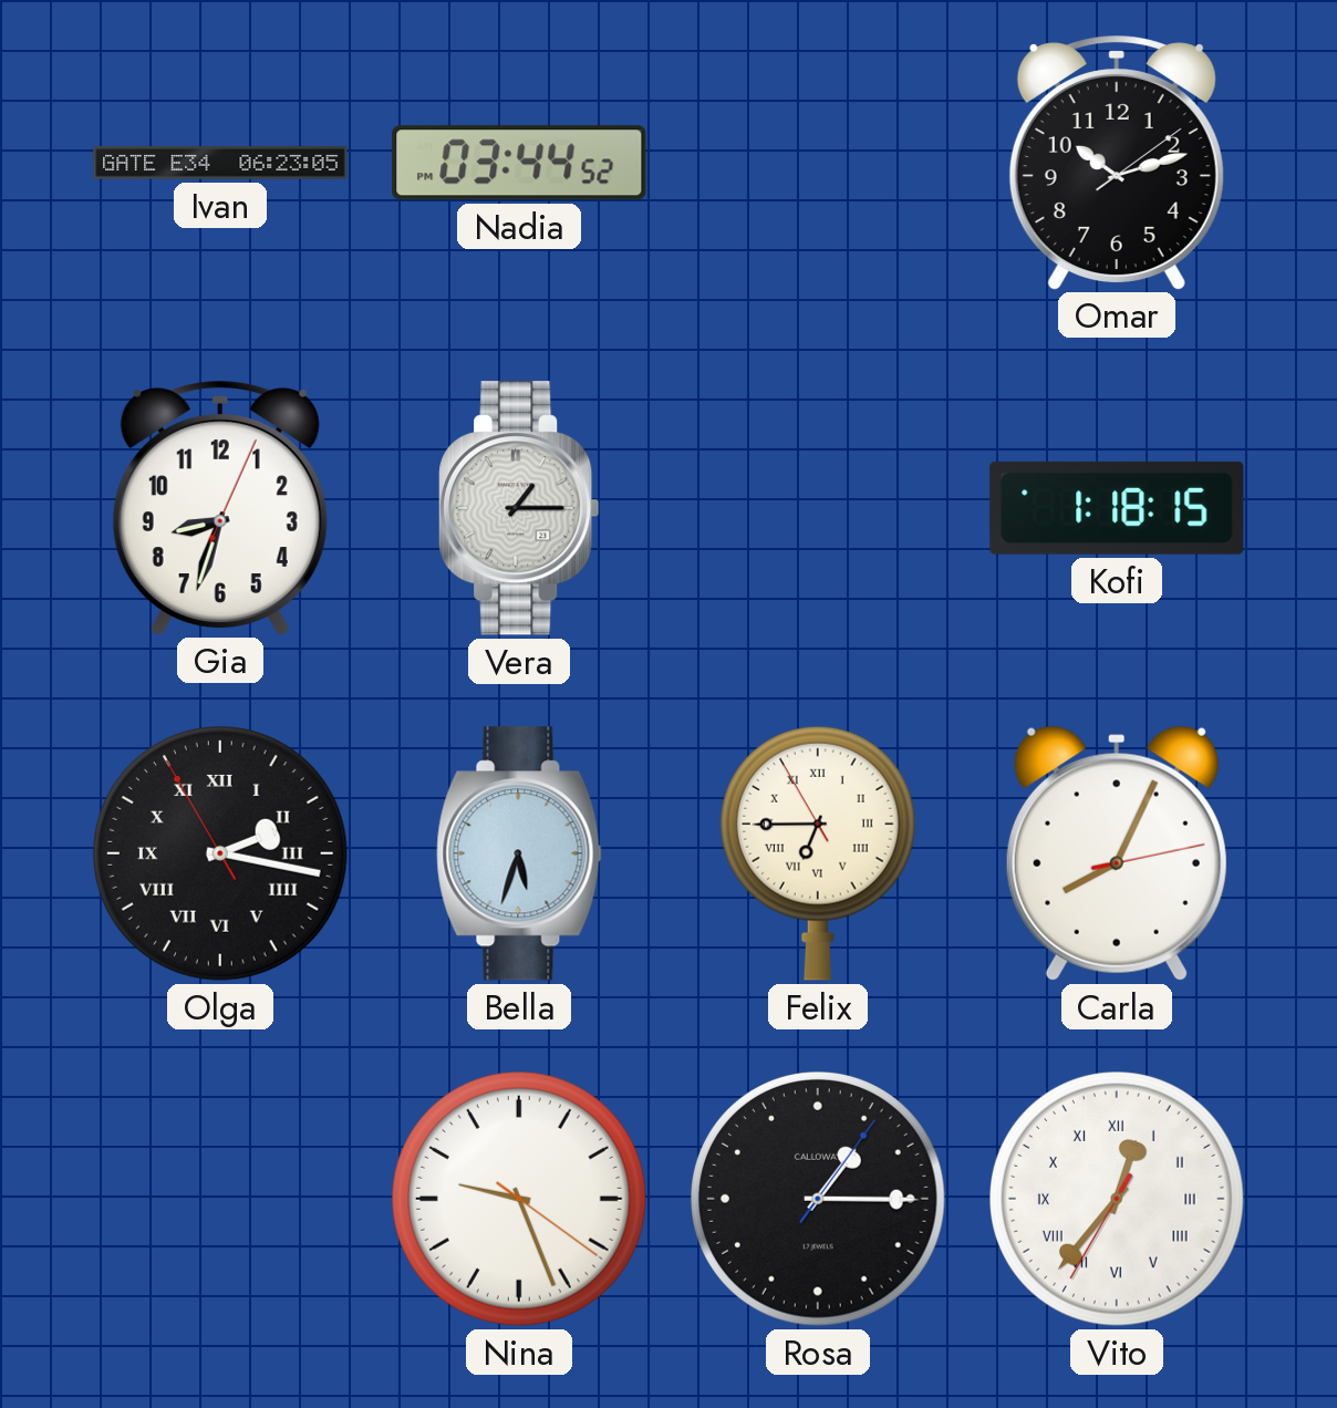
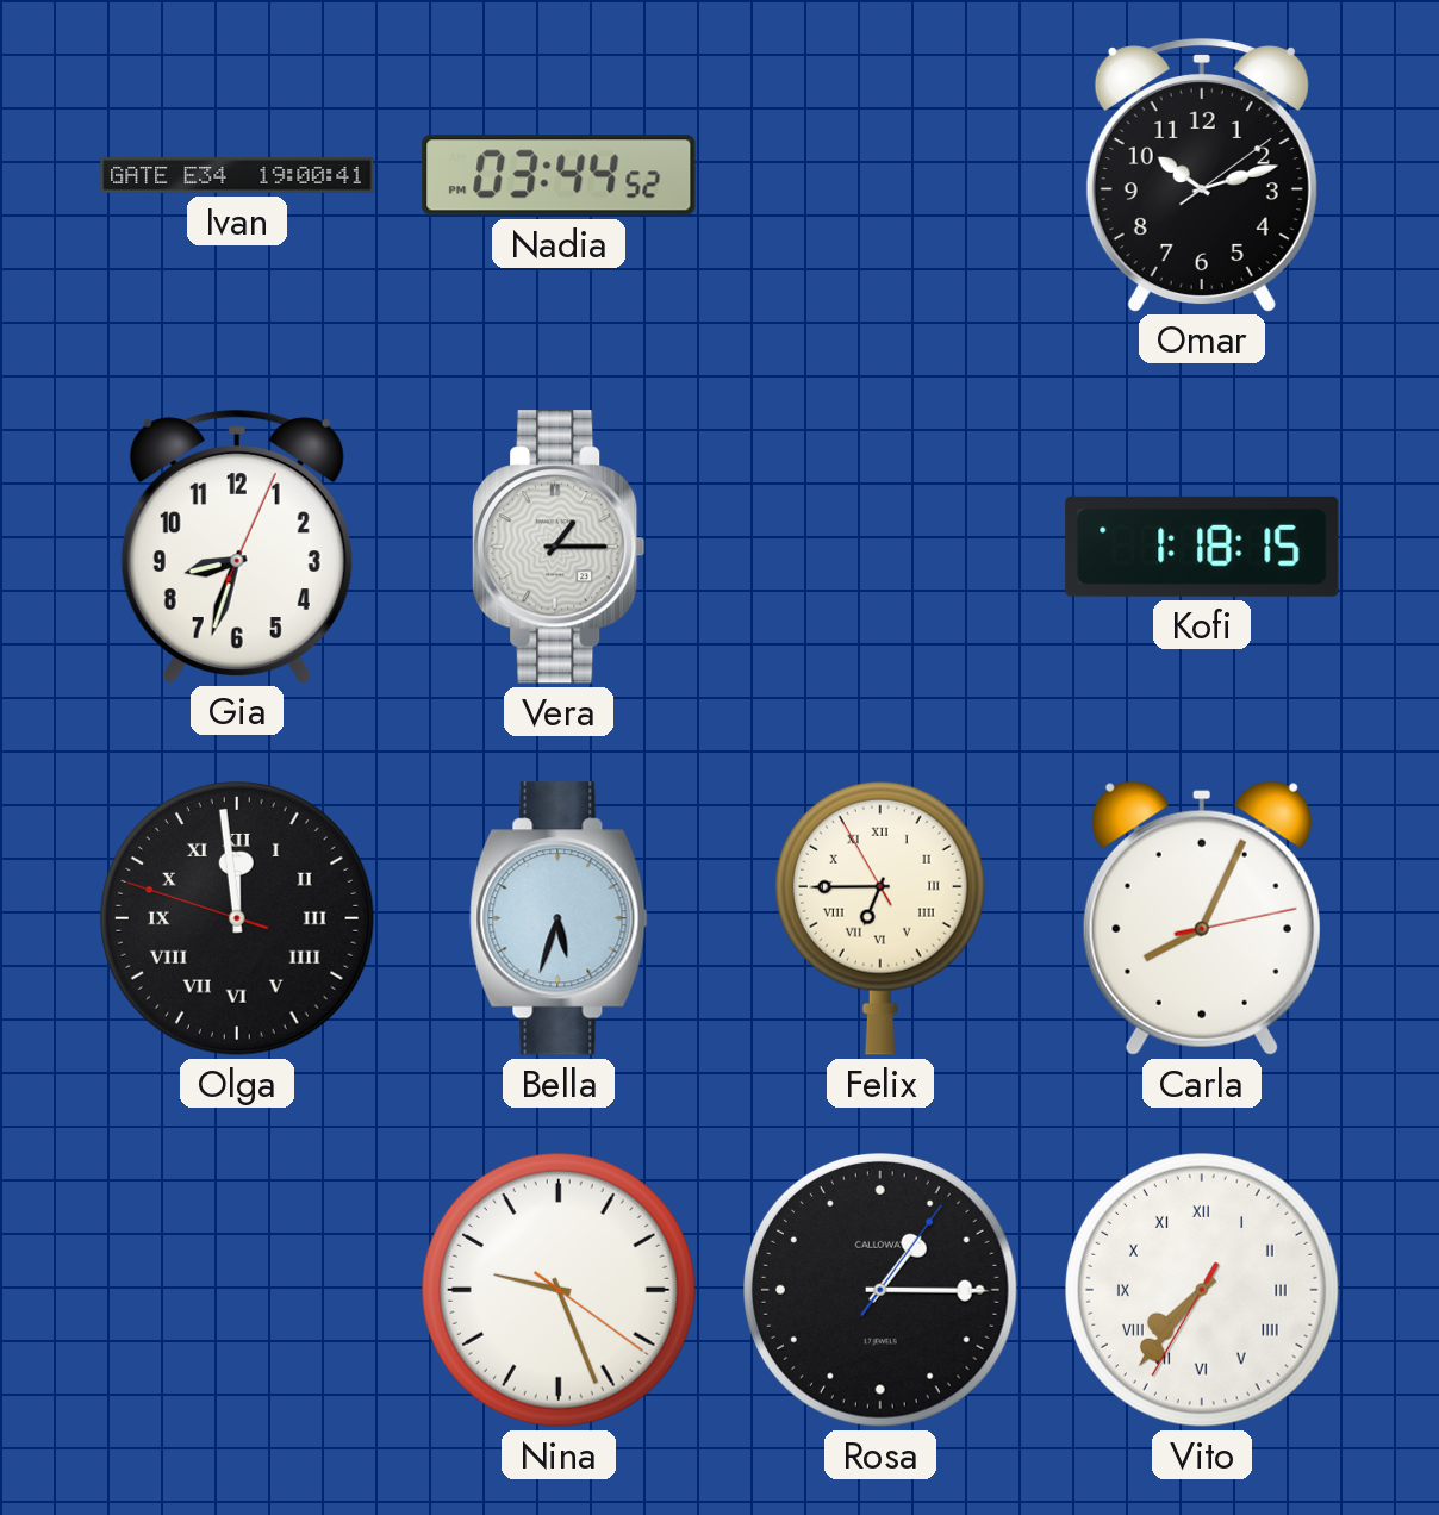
Ivan: 06:23 -> 19:00
Olga: 2:16 -> 11:58
Vito: 12:36 -> 7:36
